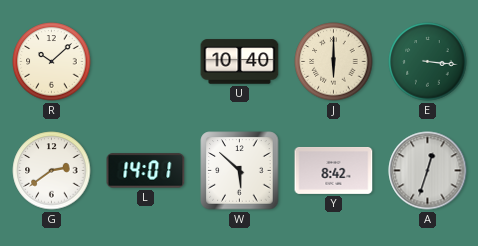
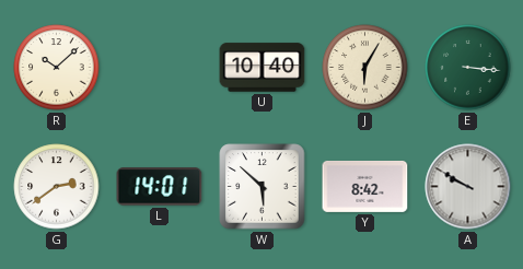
J: 6:00 -> 6:05
A: 12:33 -> 9:50
